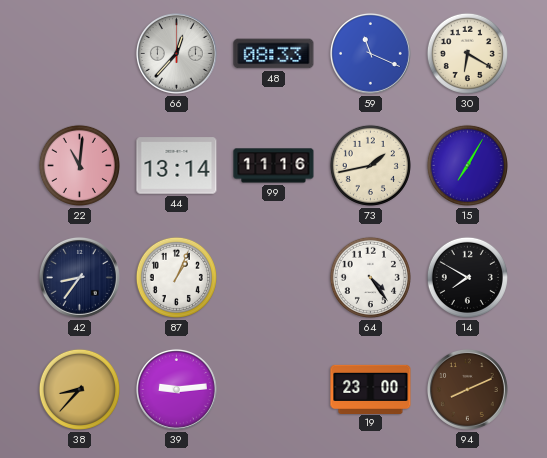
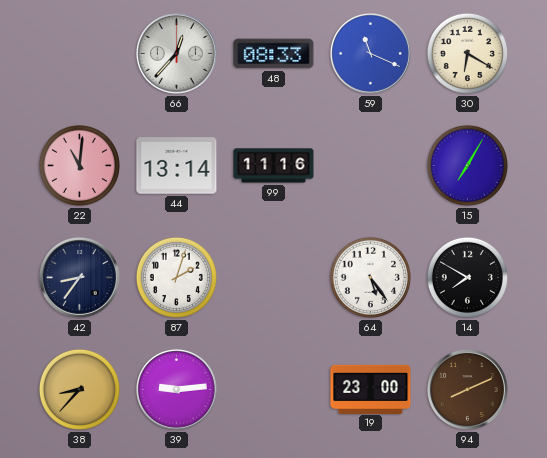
73: 1:43 -> none
87: 1:04 -> 2:03
64: 4:24 -> 5:24
